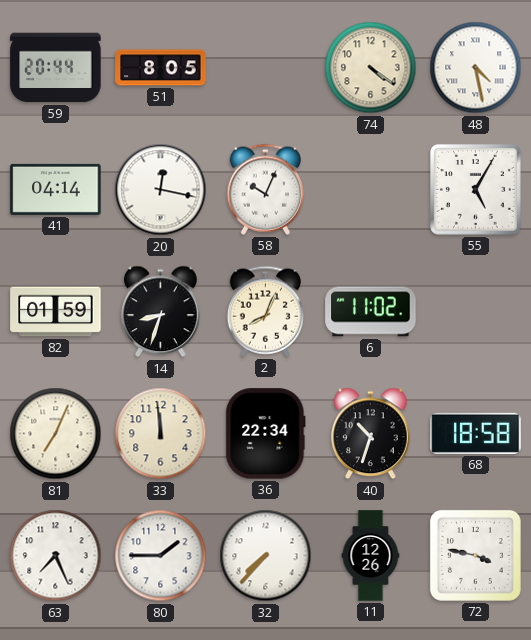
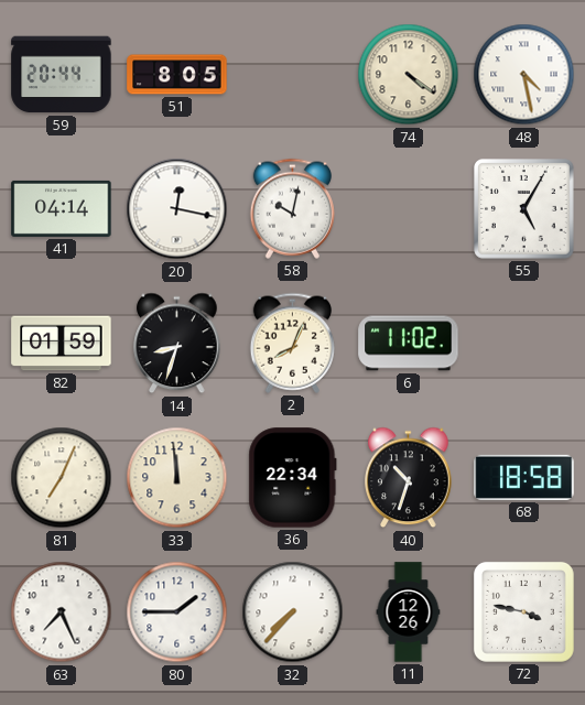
58: 10:04 -> 10:02
